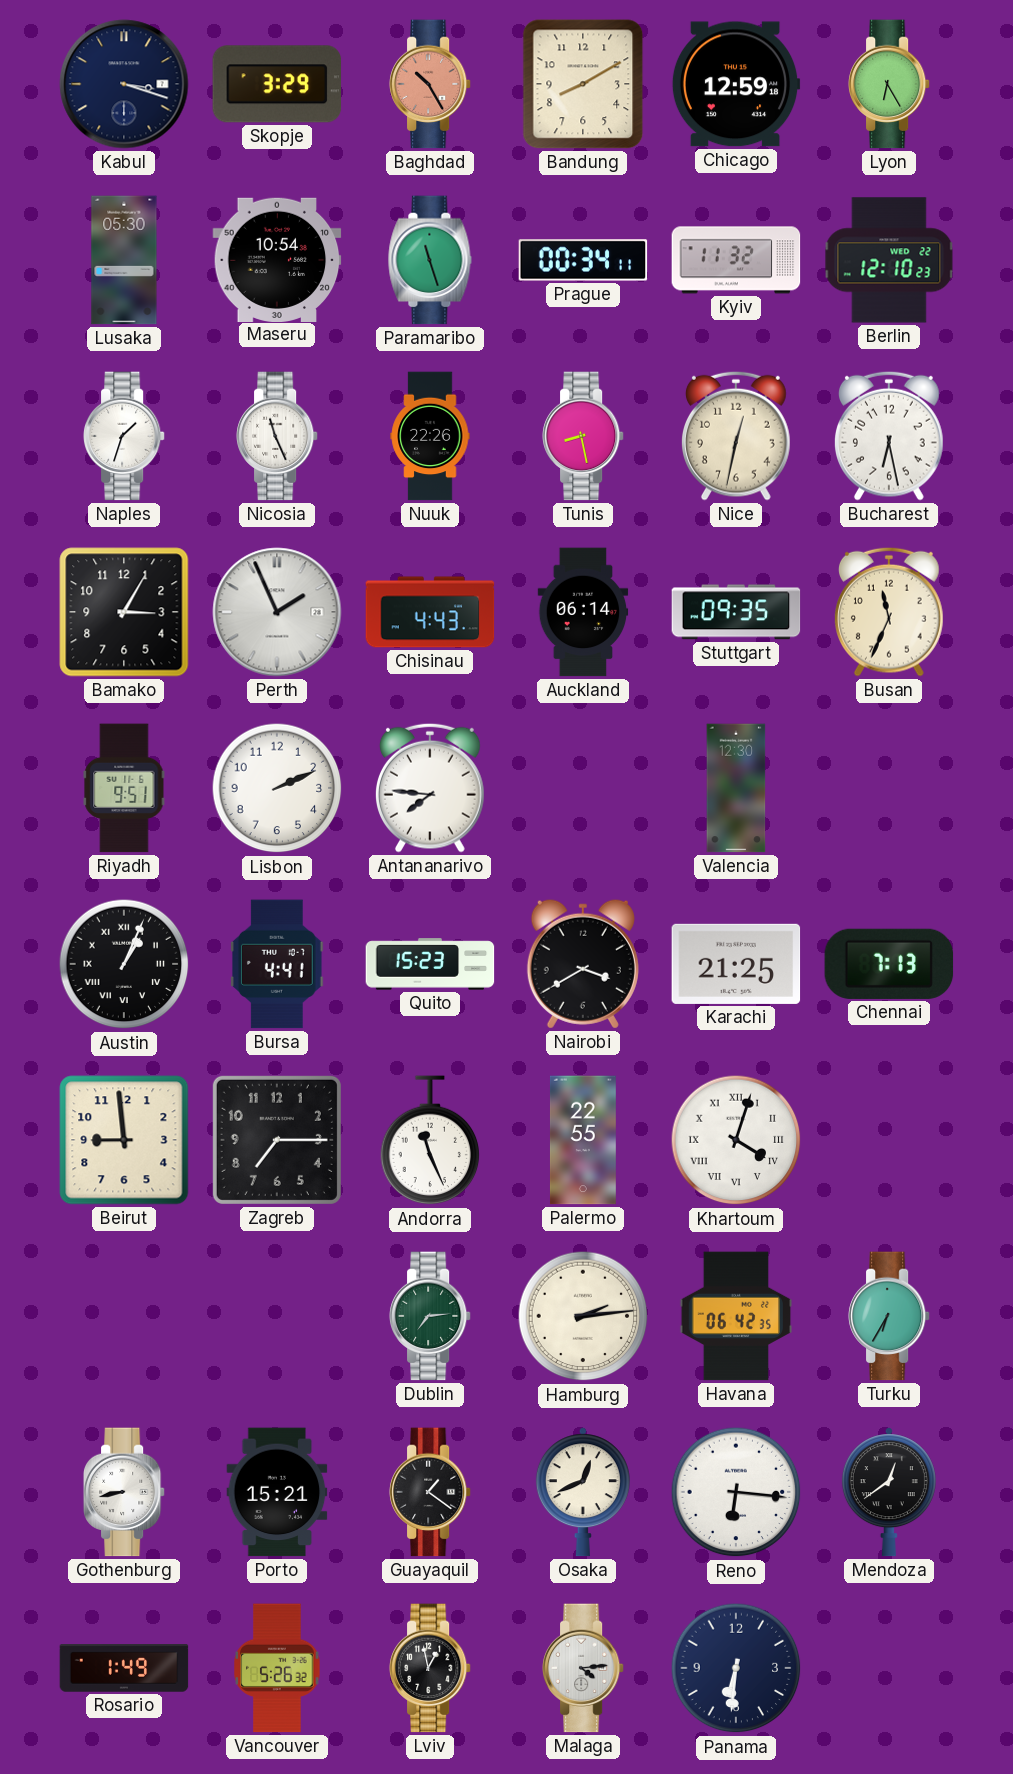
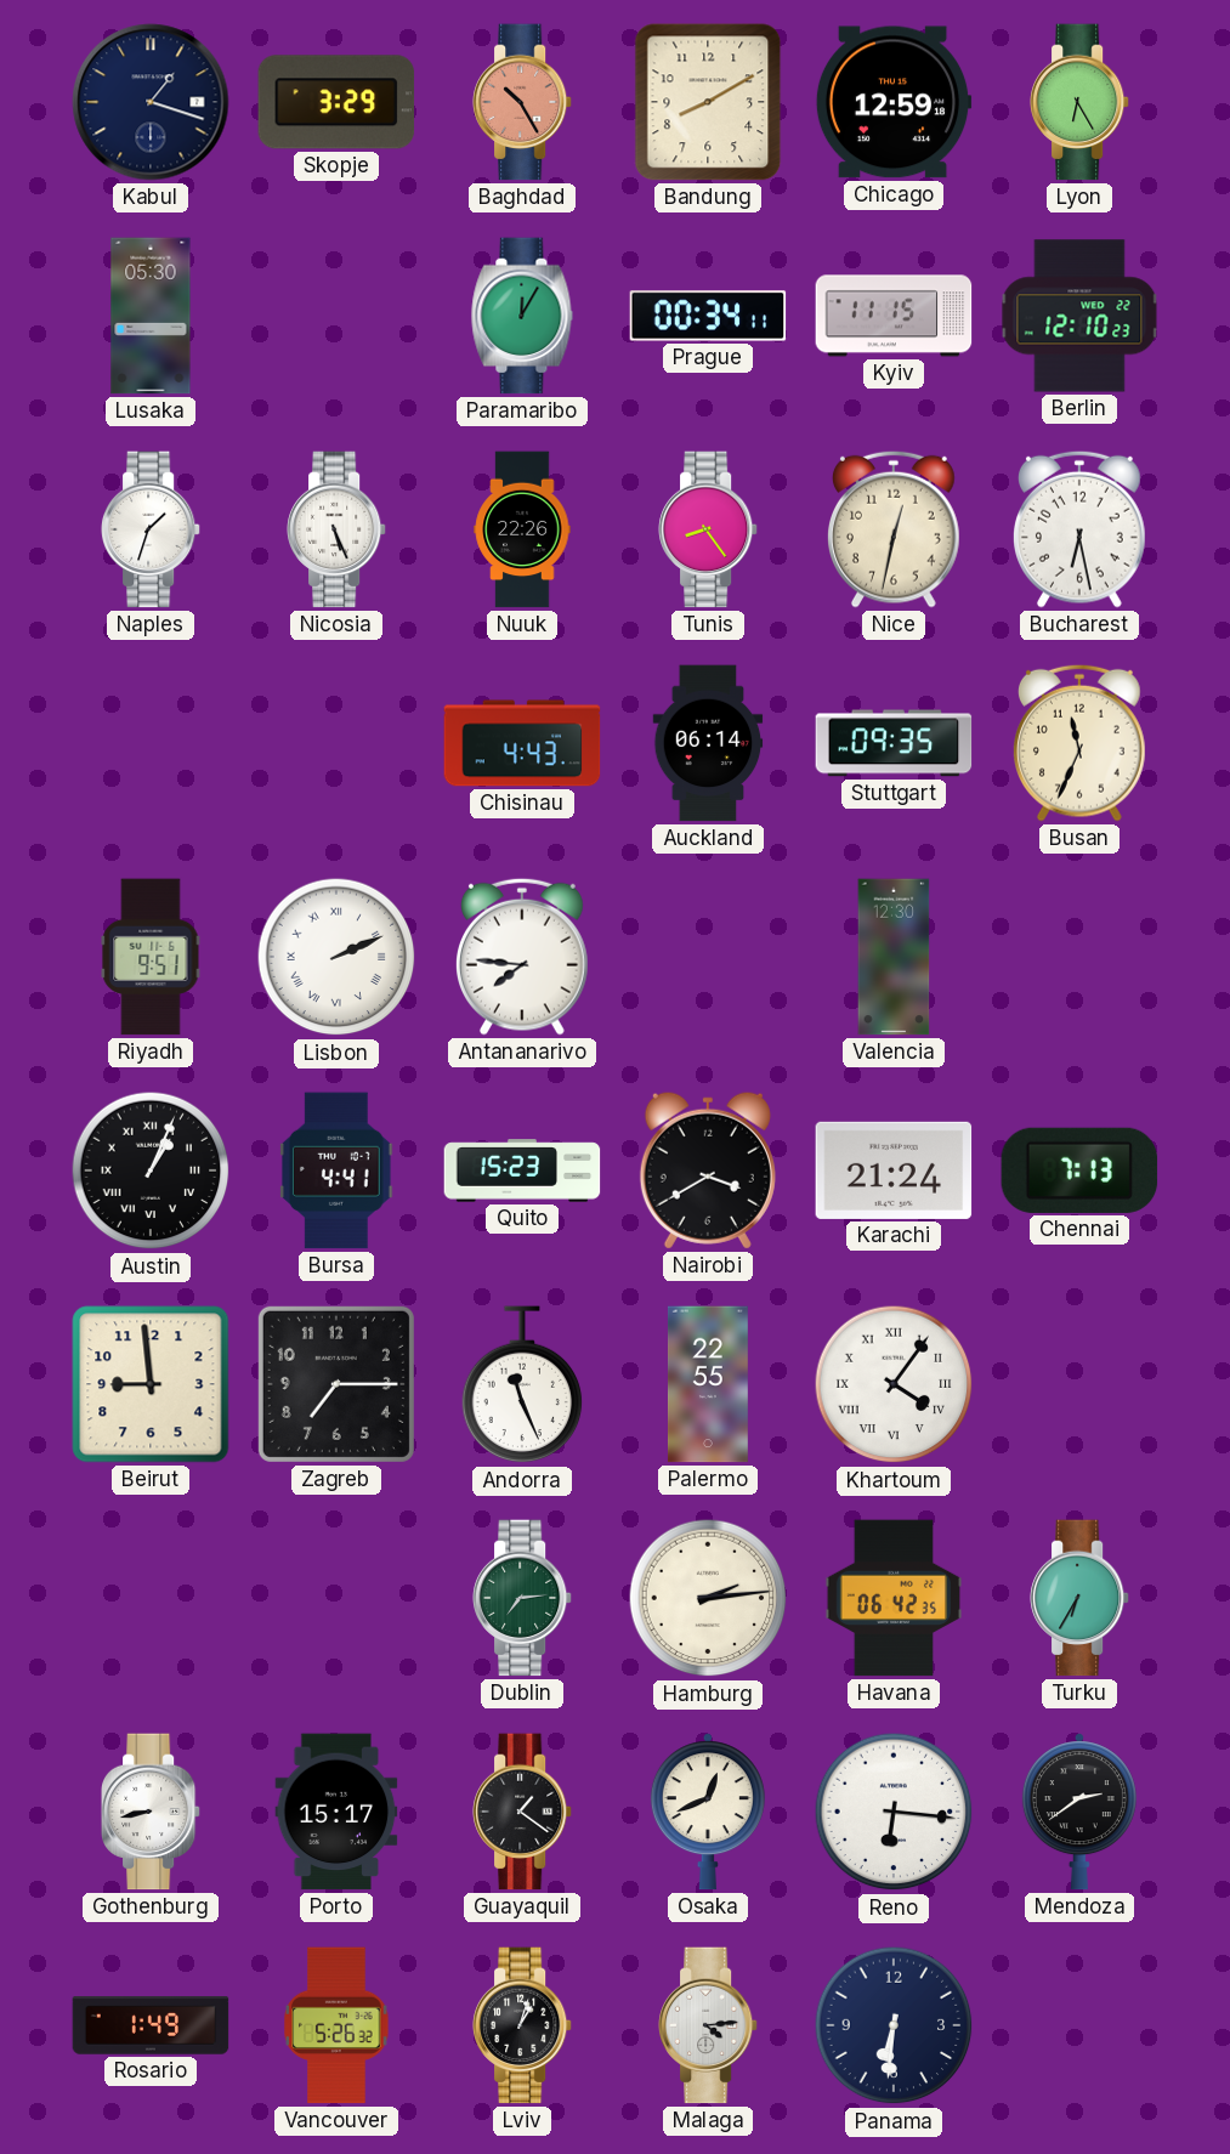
Kabul: 3:18 -> 1:18
Maseru: 10:54 -> none
Paramaribo: 11:27 -> 12:05
Kyiv: 11:32 -> 11:15
Nicosia: 11:26 -> 5:26
Tunis: 8:28 -> 8:24
Bamako: 3:05 -> none
Perth: 1:56 -> none
Lisbon numerals: Arabic -> Roman
Karachi: 21:25 -> 21:24
Khartoum: 4:03 -> 4:06
Porto: 15:21 -> 15:17
Mendoza: 12:39 -> 2:39
Lviv: 12:58 -> 1:03
